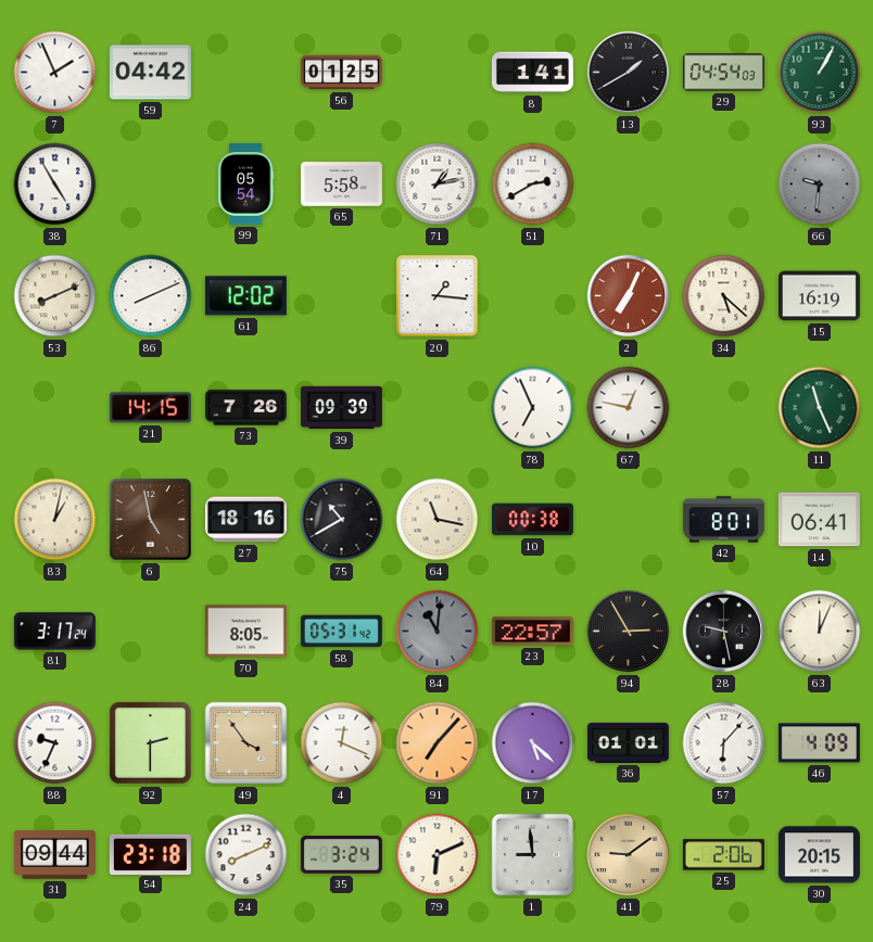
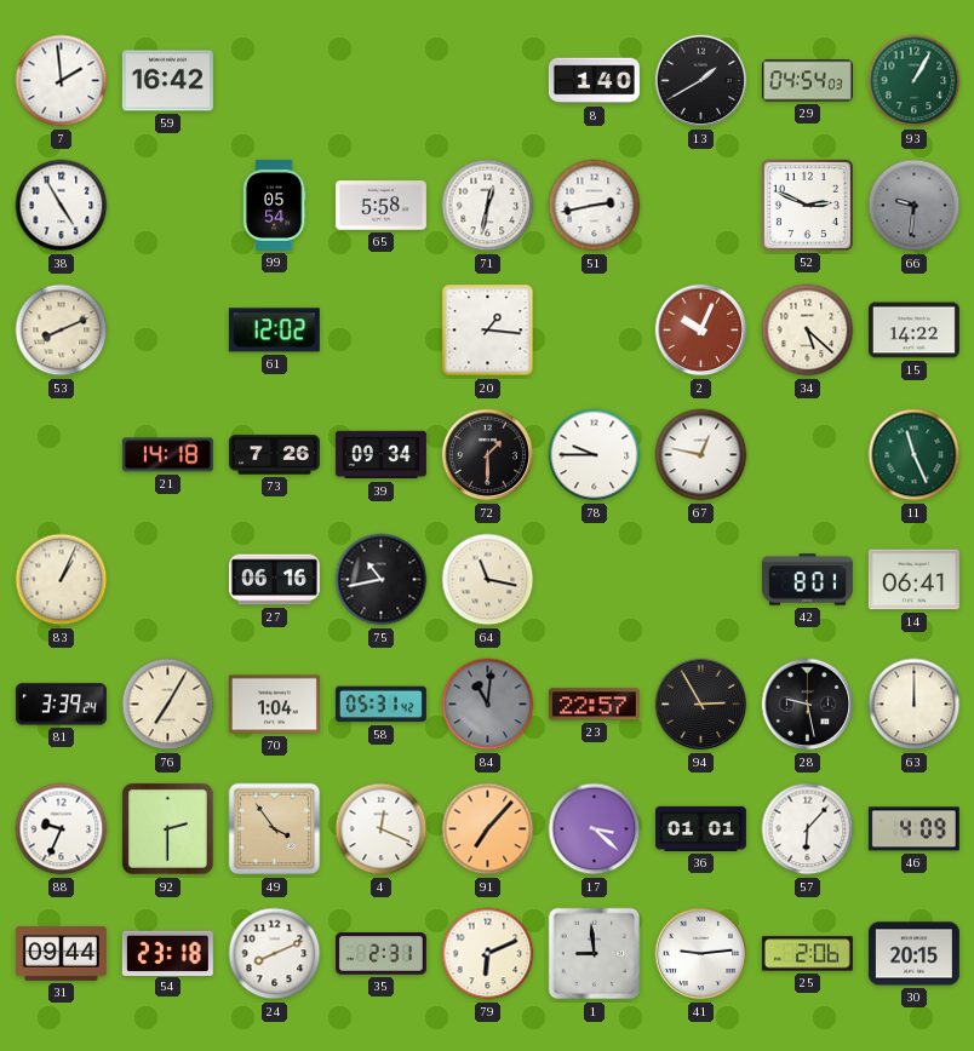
7: 1:56 -> 1:59
59: 04:42 -> 16:42
56: 01:25 -> none
8: 1:41 -> 1:40
71: 1:13 -> 12:32
51: 2:40 -> 2:43
52: none -> 2:49
86: 8:11 -> none
2: 7:04 -> 10:04
15: 16:19 -> 14:22
21: 14:15 -> 14:18
39: 09:39 -> 09:34
72: none -> 1:30
78: 6:56 -> 9:45
83: 1:02 -> 1:04
6: 4:58 -> none
27: 18:16 -> 06:16
75: 10:40 -> 10:43
10: 00:38 -> none
81: 3:17 -> 3:39
76: none -> 7:05
70: 8:05 -> 1:04
63: 12:04 -> 12:00
17: 5:22 -> 3:22
35: 3:24 -> 2:31
41: 9:09 -> 9:14
41 dial: champagne -> white
